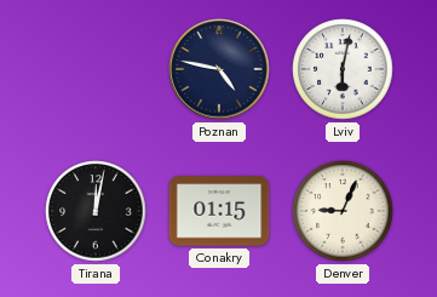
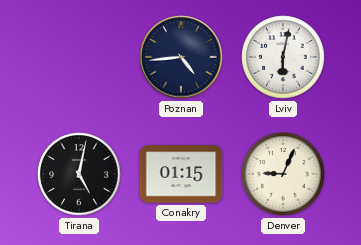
Poznan: 4:47 -> 4:44
Tirana: 12:02 -> 5:02
